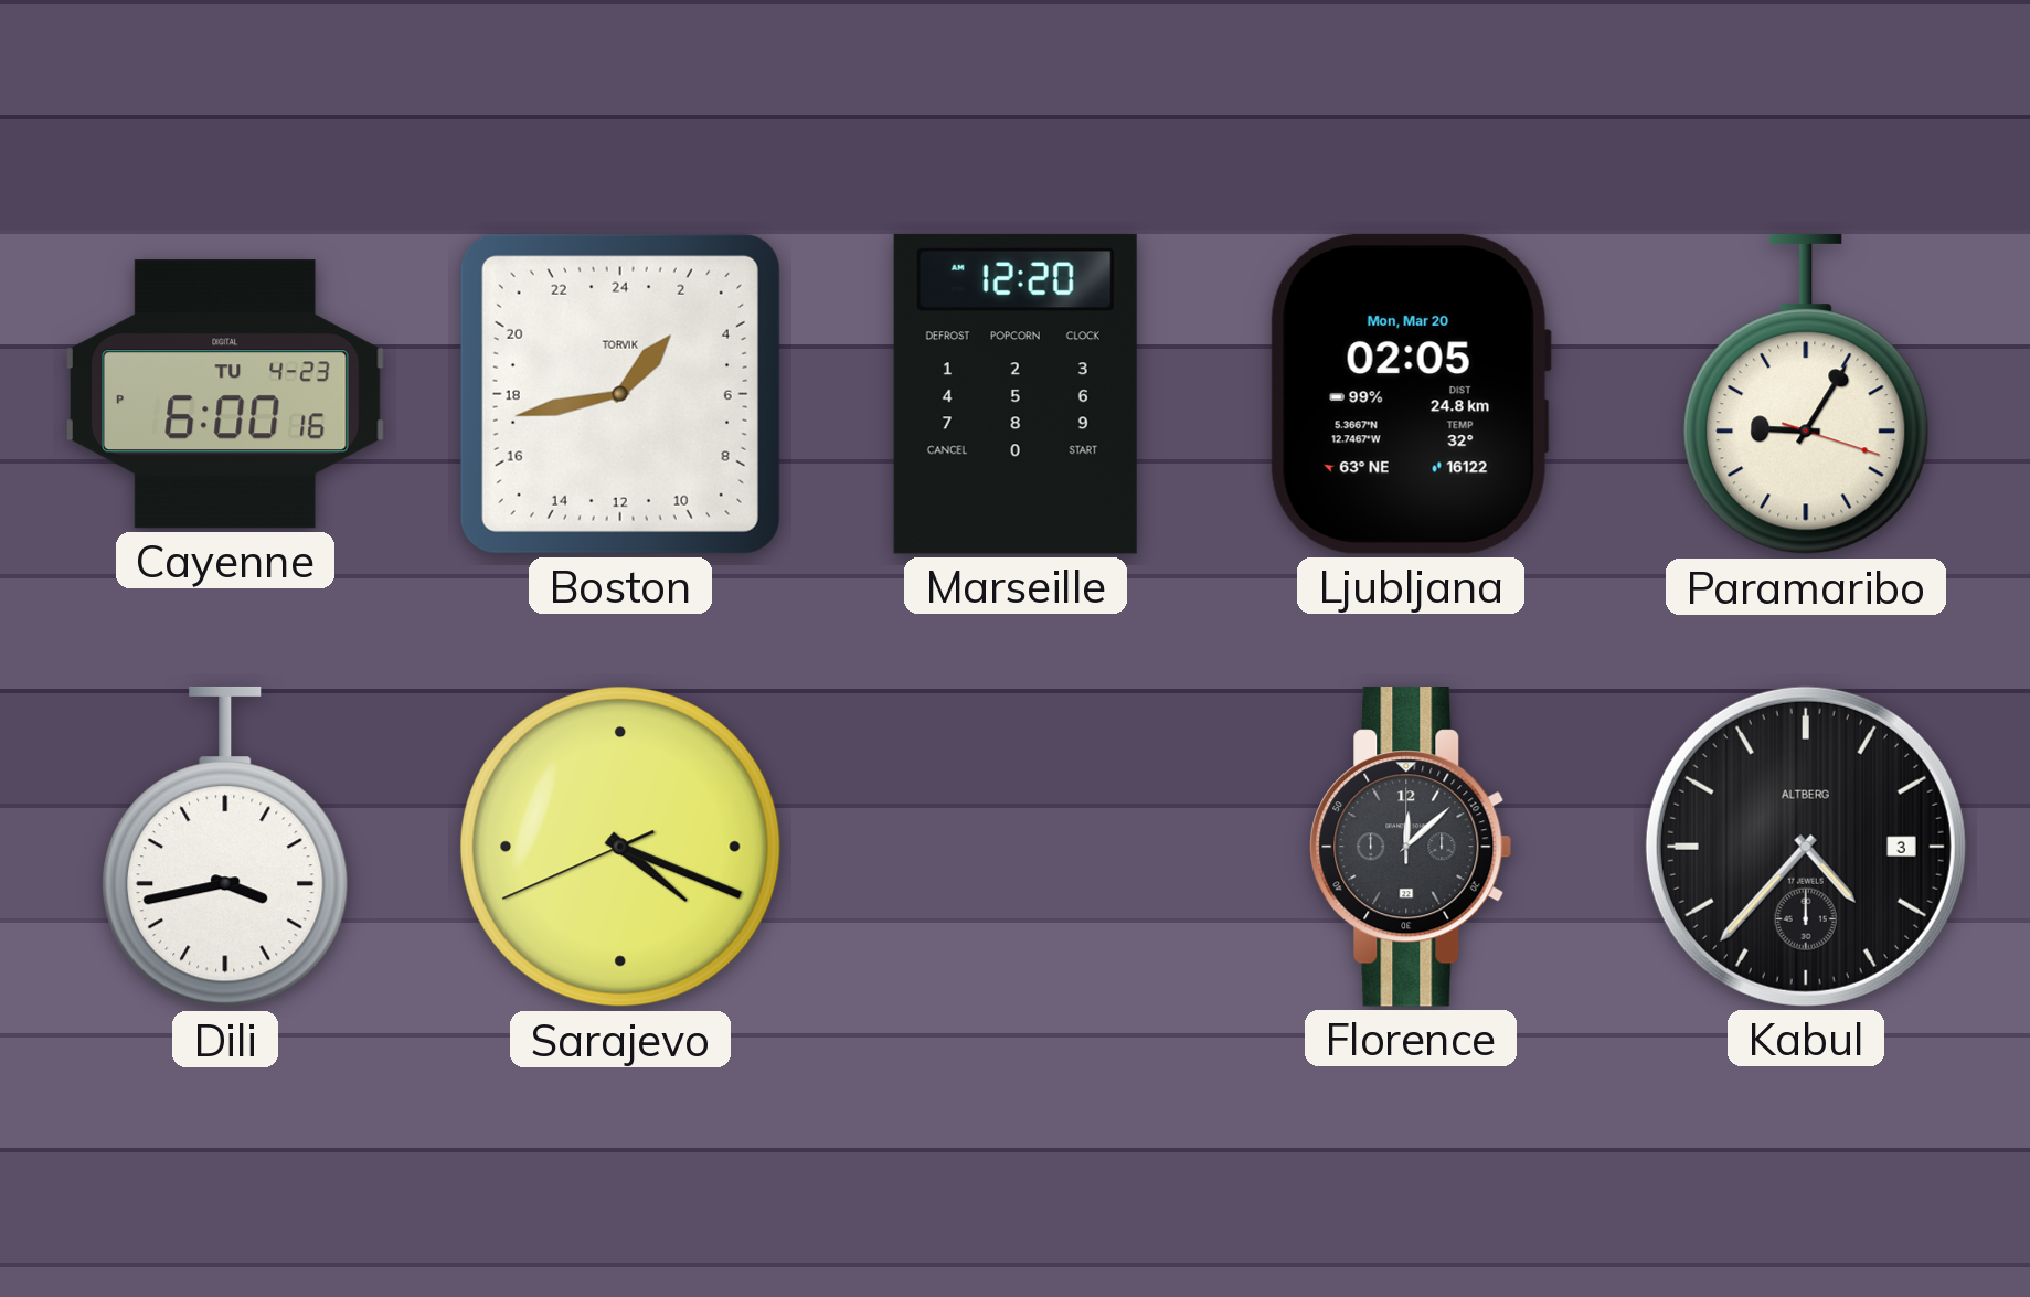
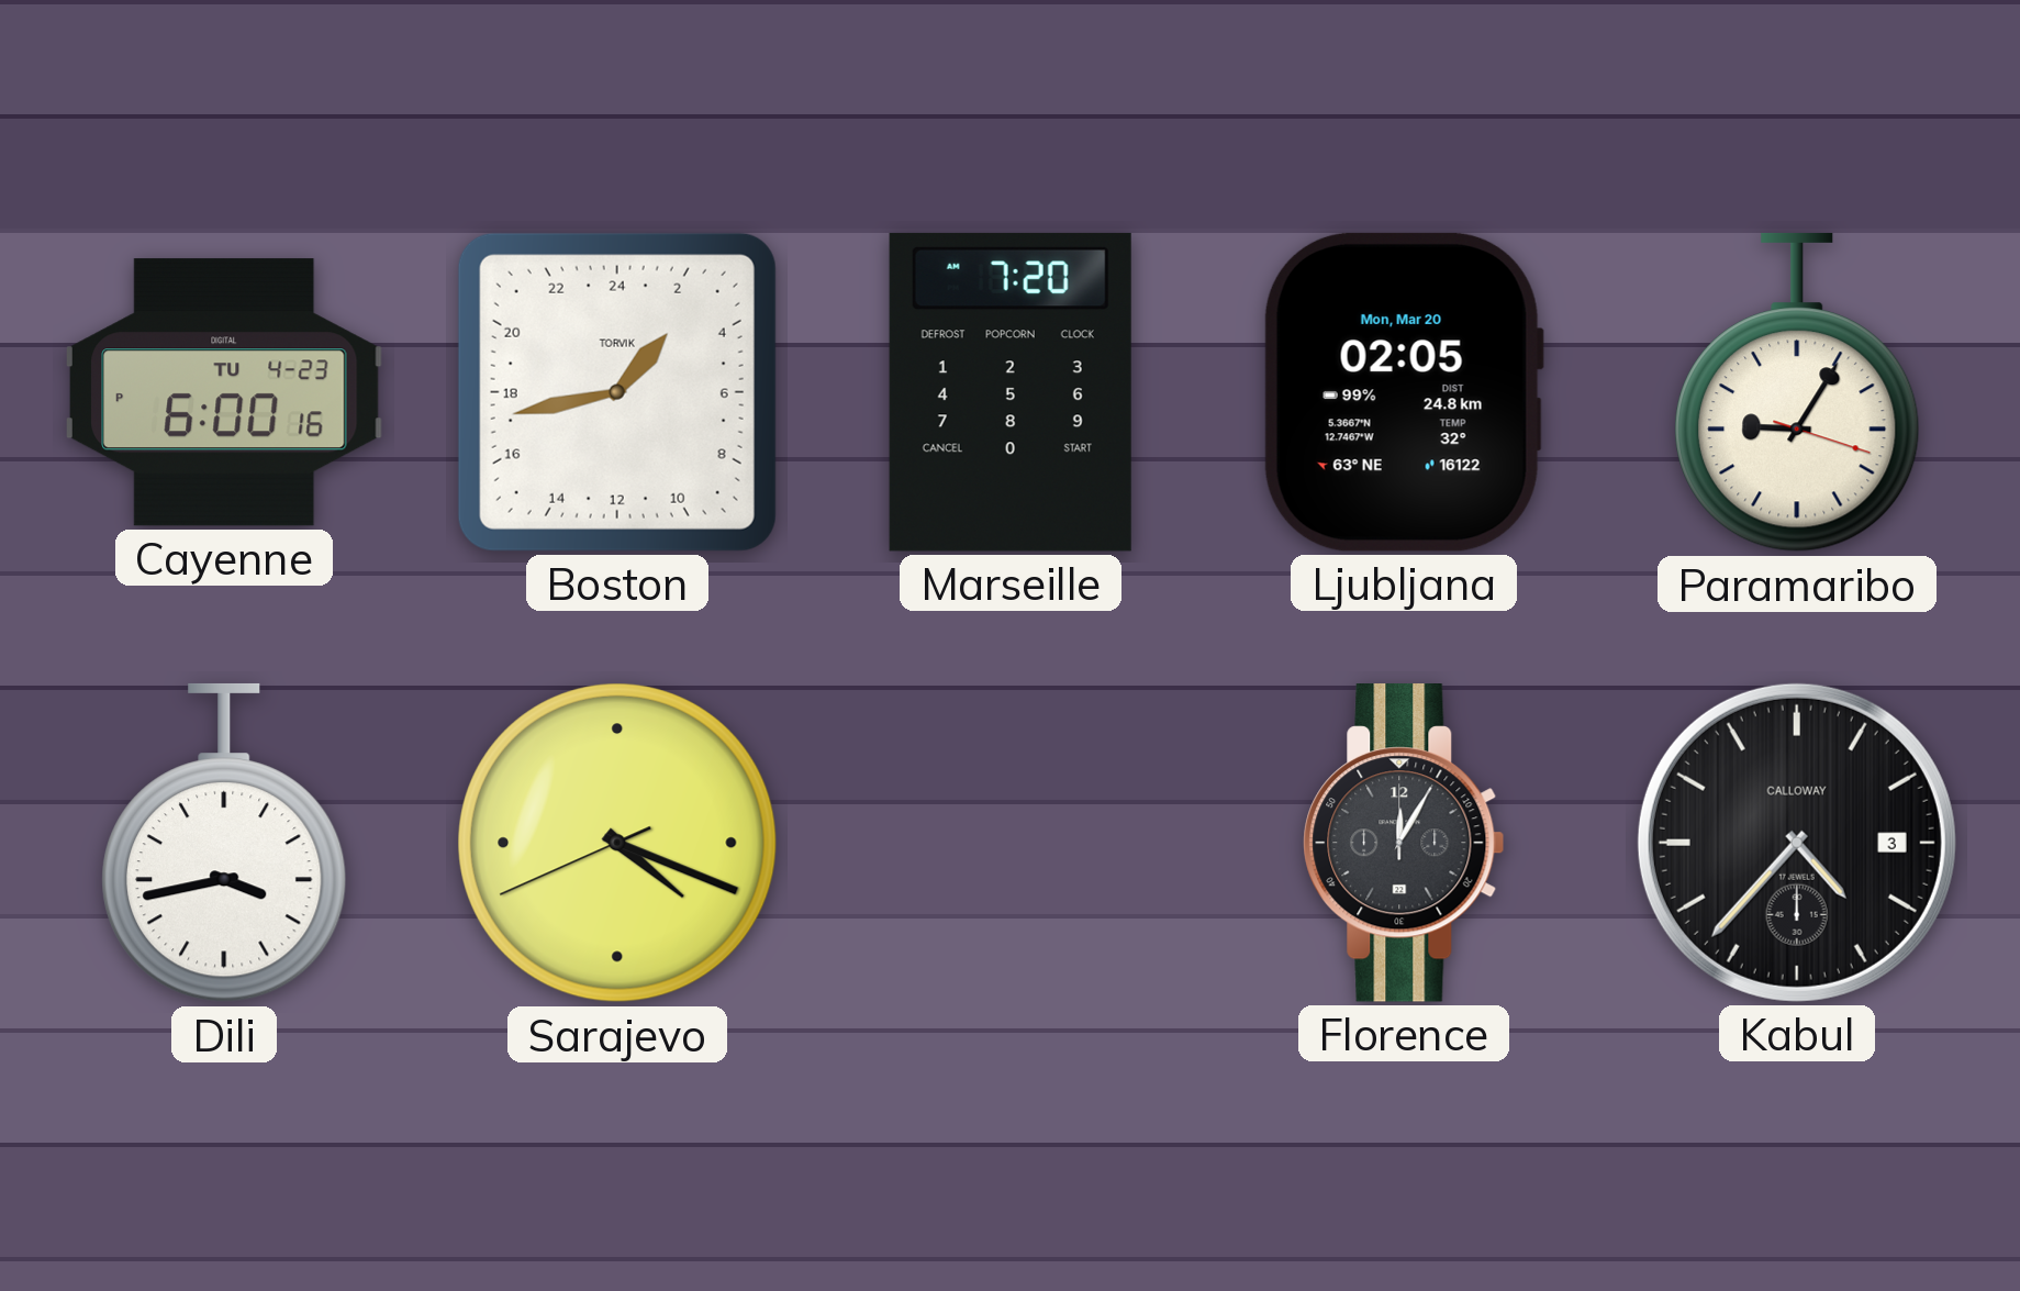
Marseille: 12:20 -> 7:20
Florence: 12:08 -> 12:05
Kabul brand: ALTBERG -> CALLOWAY
